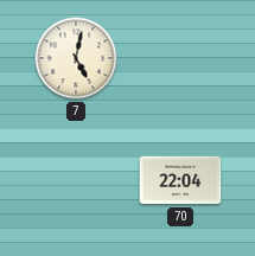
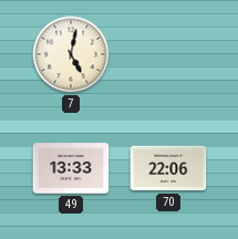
49: none -> 13:33
70: 22:04 -> 22:06
